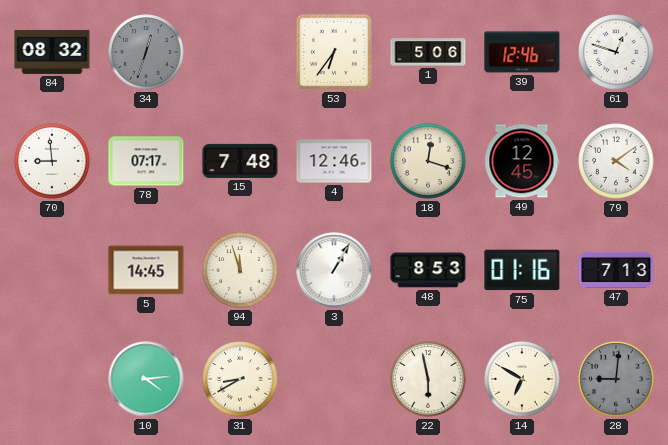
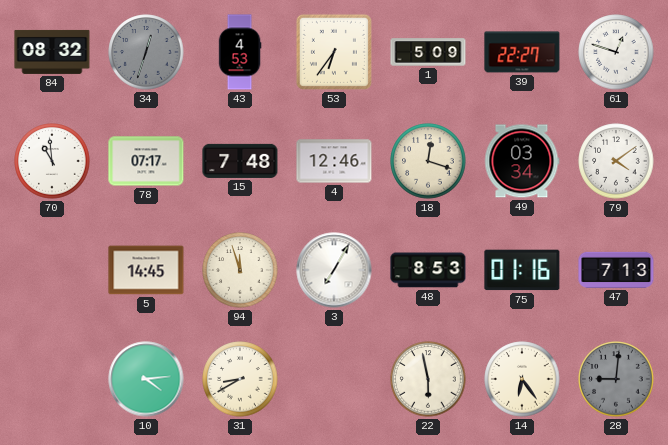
43: none -> 4:53
1: 5:06 -> 5:09
39: 12:46 -> 22:27
70: 8:59 -> 10:59
49: 12:45 -> 03:34
3: 1:05 -> 7:05
14: 6:50 -> 6:24
